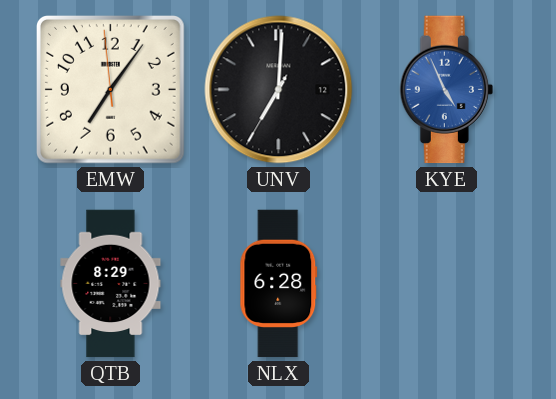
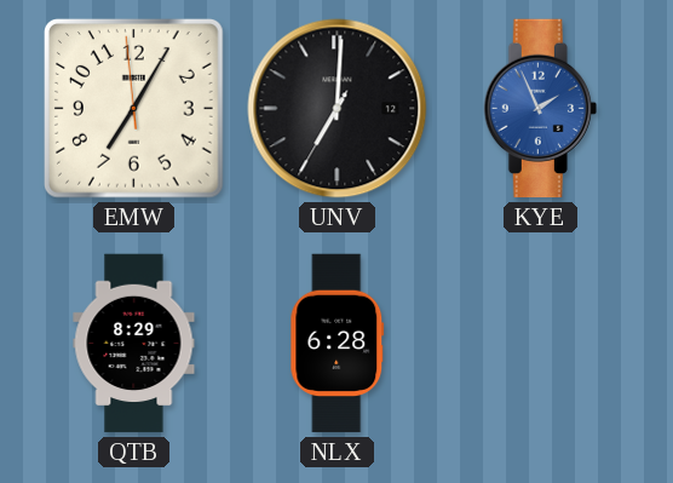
EMW: 7:05 -> 7:04
KYE: 4:56 -> 1:56
